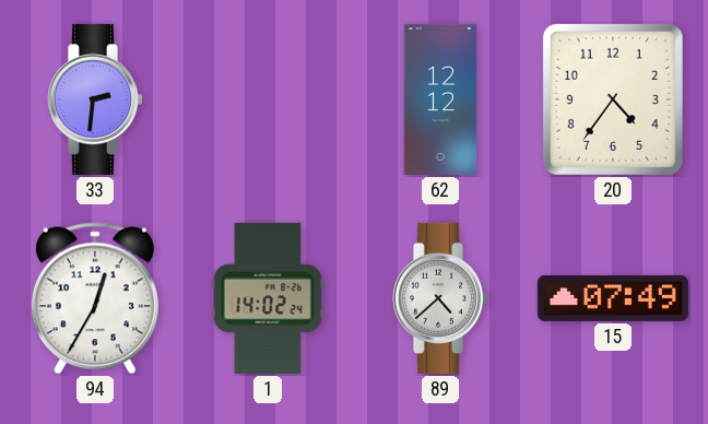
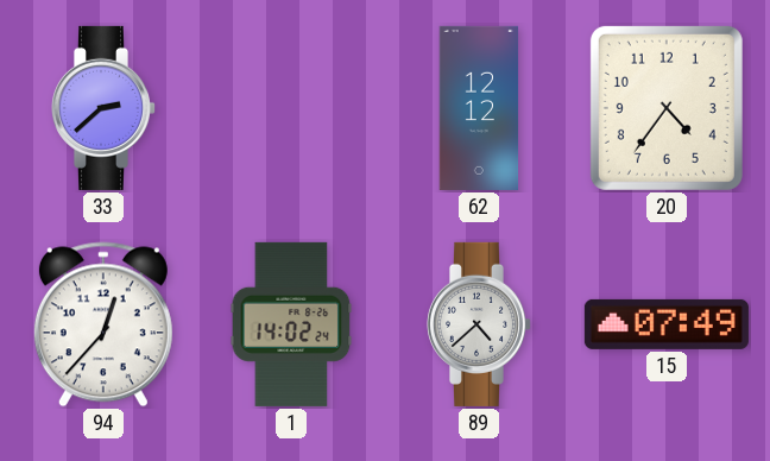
33: 2:31 -> 2:38
94: 12:35 -> 12:37
